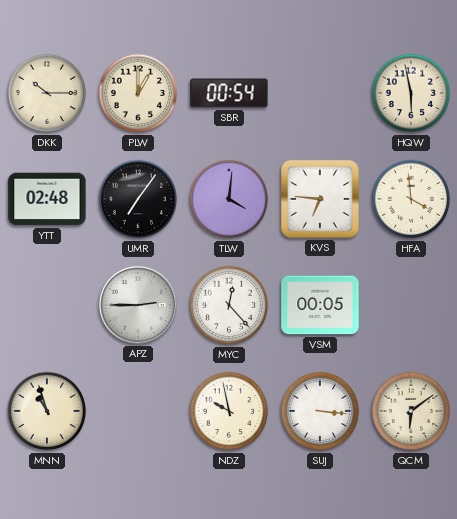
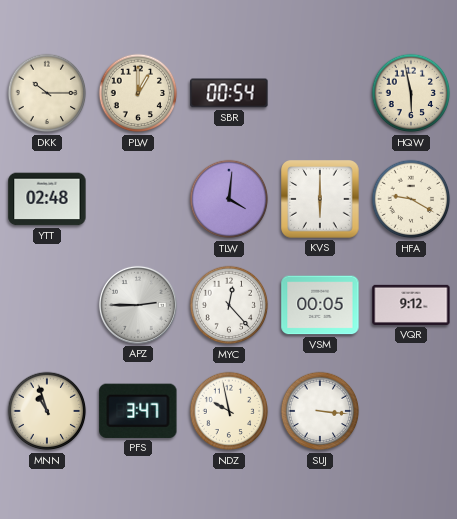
UMR: 7:06 -> none
KVS: 6:46 -> 6:00
HFA: 3:59 -> 9:20
VQR: none -> 9:12
PFS: none -> 3:47
QCM: 6:09 -> none
